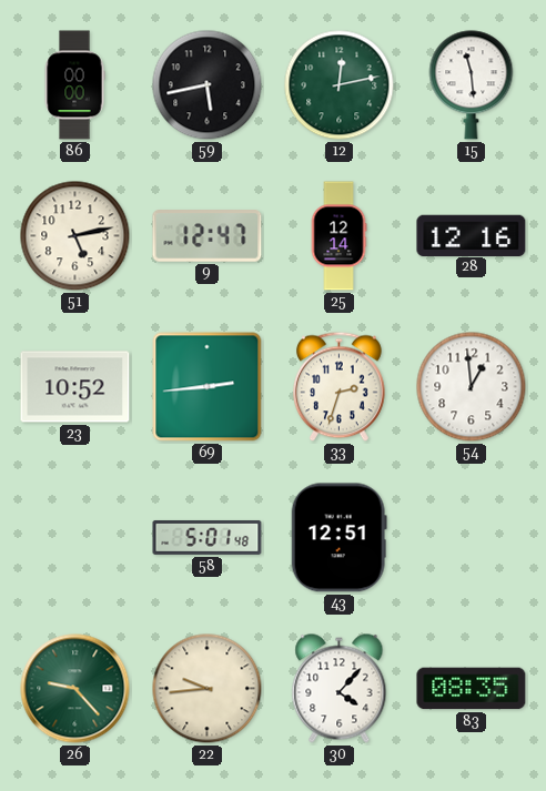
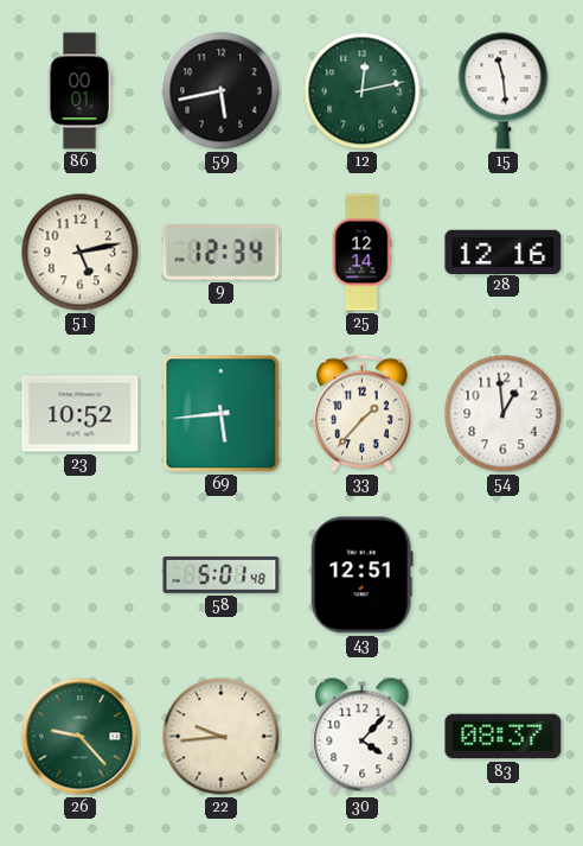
86: 00:00 -> 00:01
9: 12:47 -> 12:34
69: 2:44 -> 5:44
33: 2:33 -> 1:37
83: 08:35 -> 08:37
